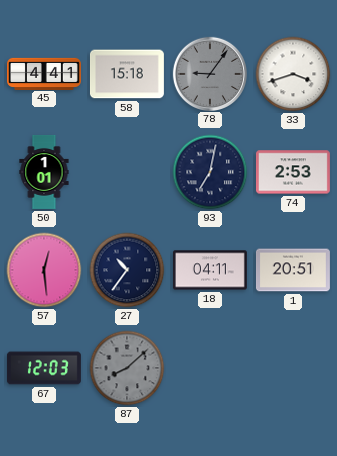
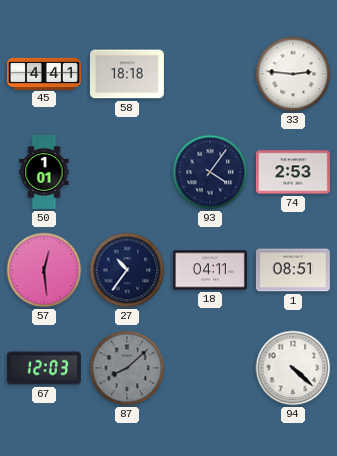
58: 15:18 -> 18:18
78: 9:06 -> none
33: 3:42 -> 2:46
93: 7:02 -> 4:06
1: 20:51 -> 08:51
94: none -> 4:22
